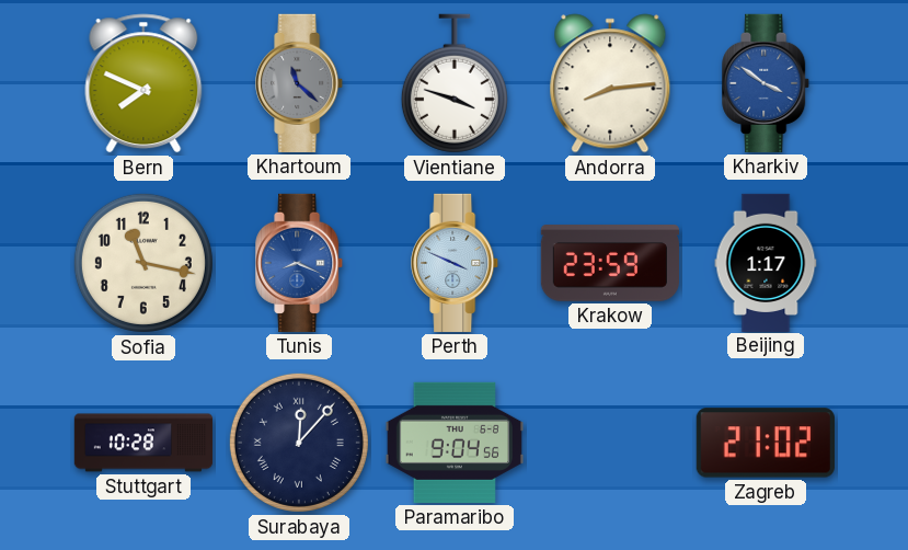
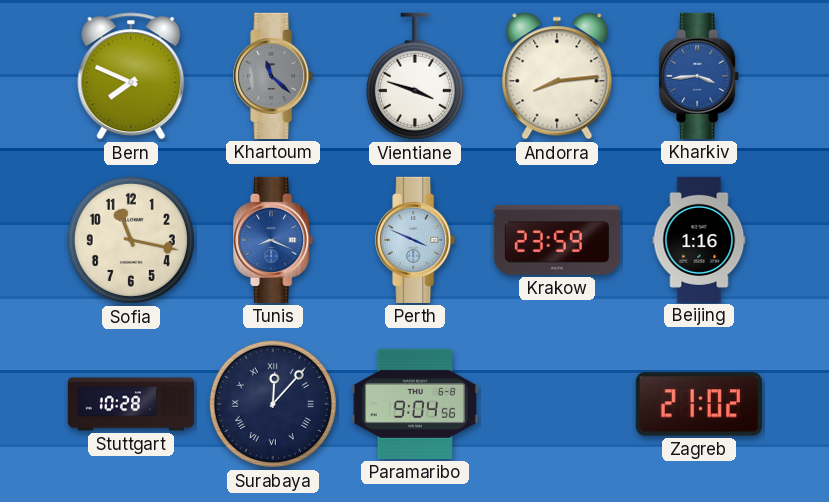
Kharkiv: 3:51 -> 3:44
Beijing: 1:17 -> 1:16
